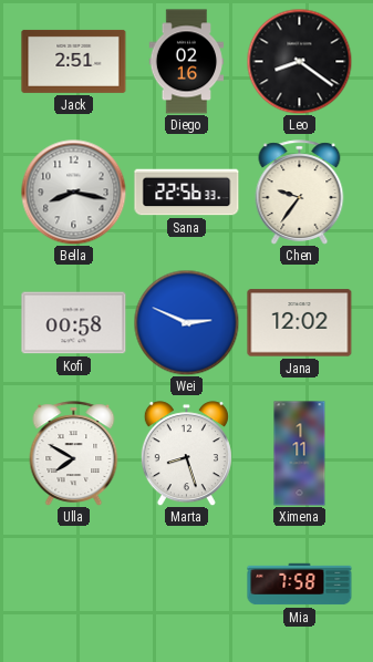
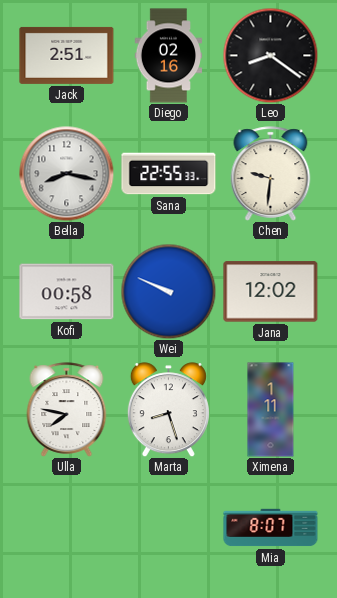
Sana: 22:56 -> 22:55
Chen: 9:36 -> 9:31
Wei: 2:49 -> 9:49
Ulla: 7:50 -> 7:47
Mia: 7:58 -> 8:07
